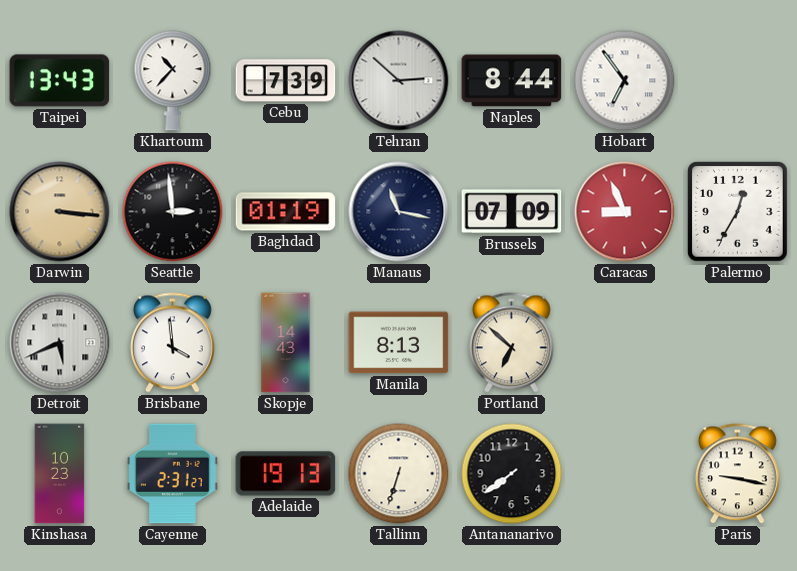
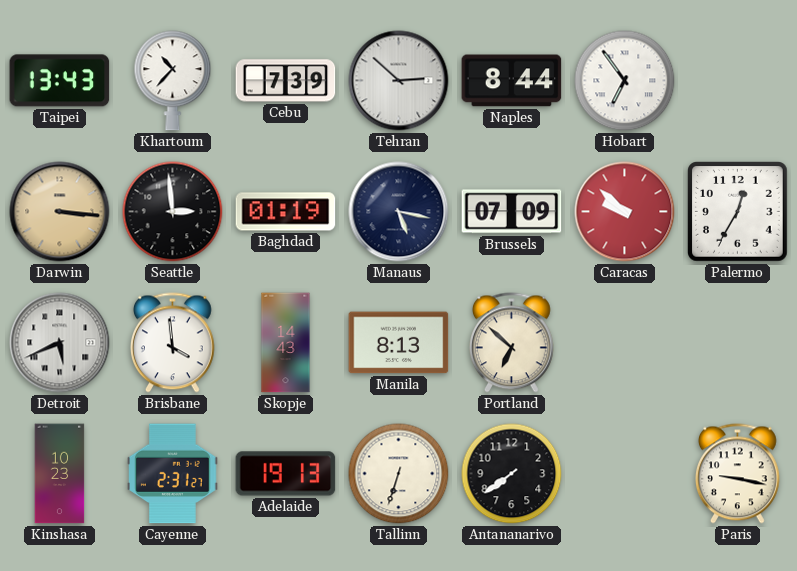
Manaus: 11:17 -> 5:17
Caracas: 8:56 -> 9:52
